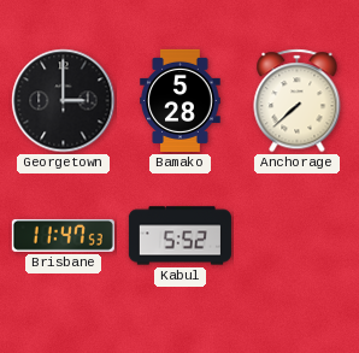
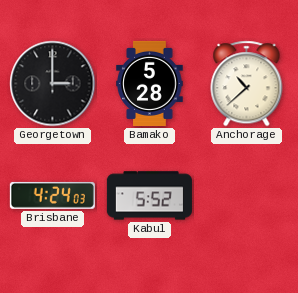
Anchorage: 7:38 -> 10:38
Brisbane: 11:47 -> 4:24
